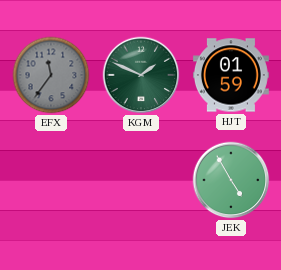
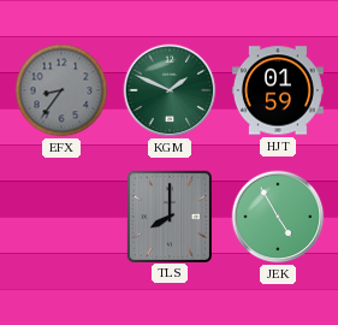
EFX: 11:36 -> 8:36
TLS: none -> 8:00
